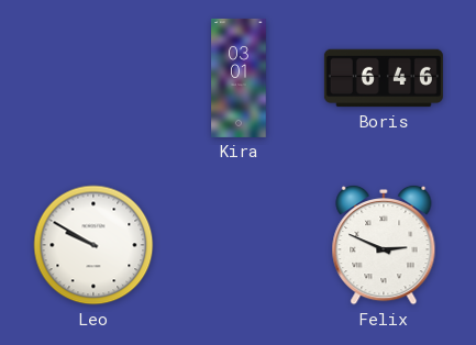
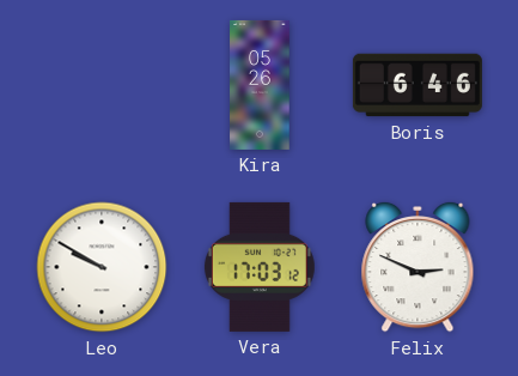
Kira: 03:01 -> 05:26
Vera: none -> 17:03
